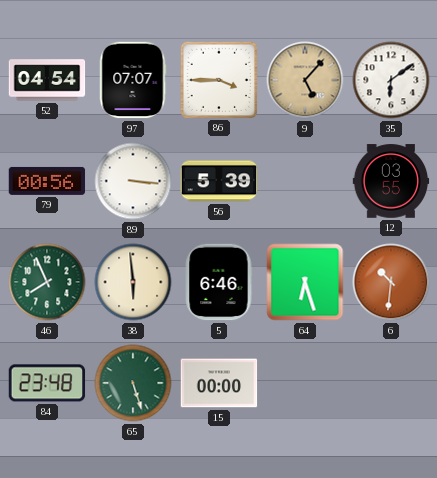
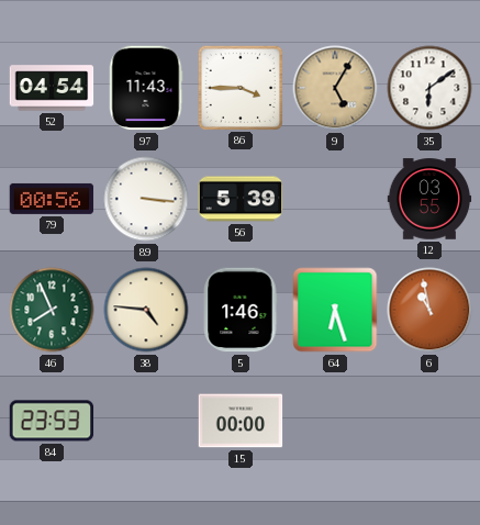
97: 07:07 -> 11:43
9: 5:07 -> 5:05
38: 5:59 -> 4:46
5: 6:46 -> 1:46
6: 10:31 -> 10:58
84: 23:48 -> 23:53
65: 5:27 -> none
